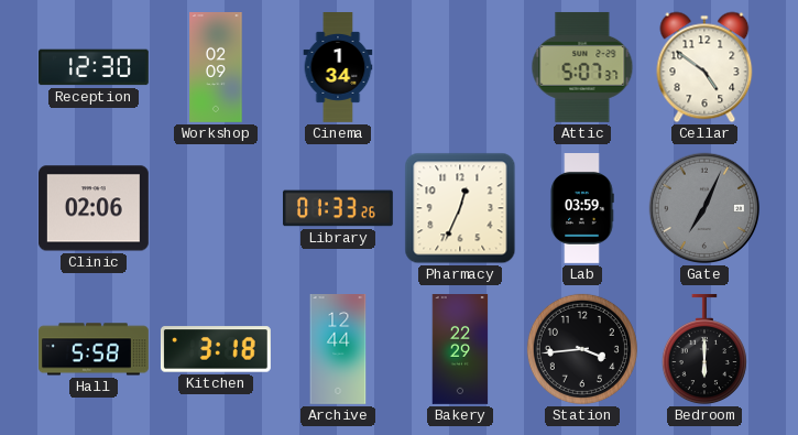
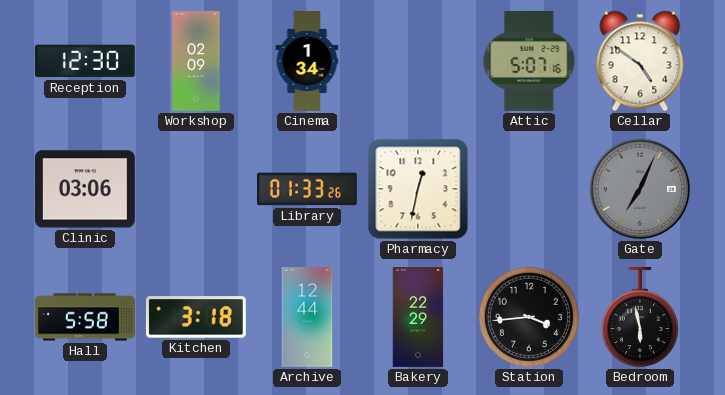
Attic: 5:07:37 -> 5:07:16
Clinic: 02:06 -> 03:06
Pharmacy: 12:34 -> 12:32
Lab: 03:59 -> none
Bedroom: 6:00 -> 5:58
